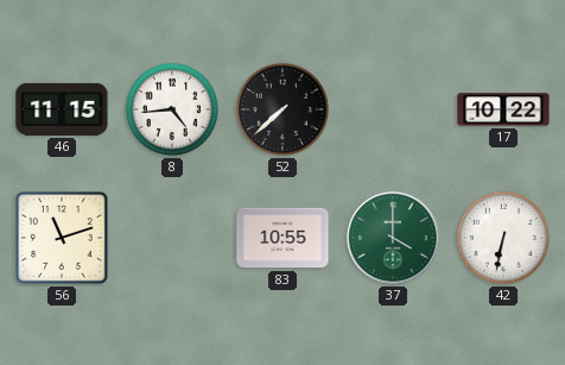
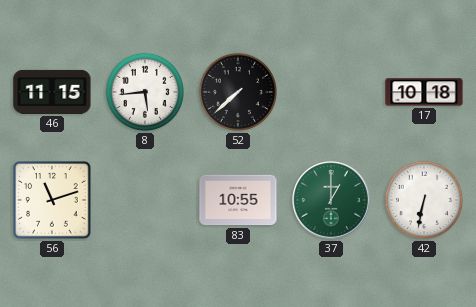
8: 4:44 -> 5:44
17: 10:22 -> 10:18
37: 4:00 -> 1:00
